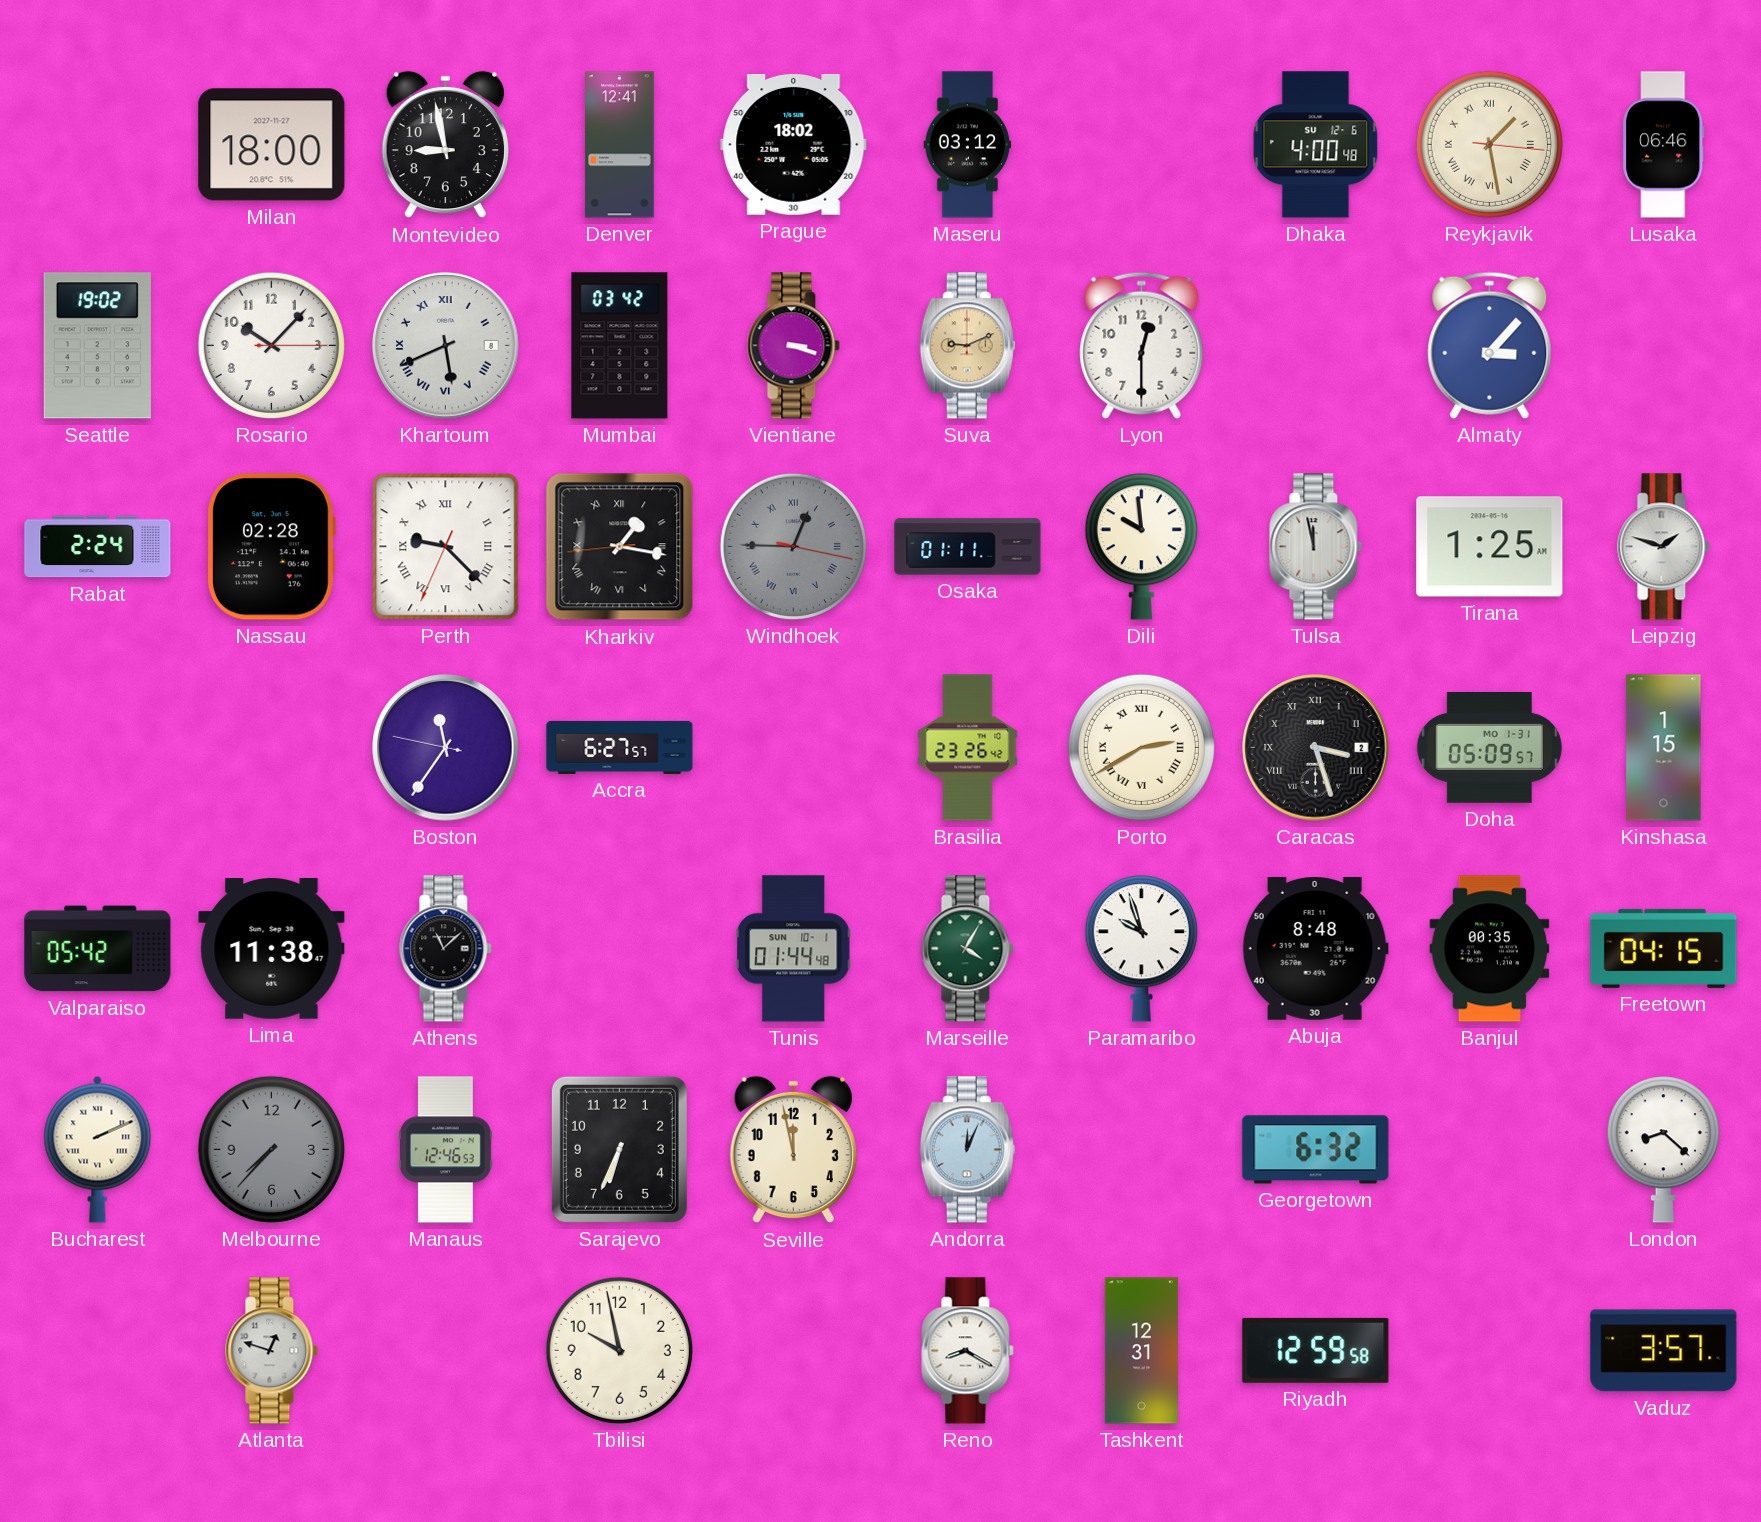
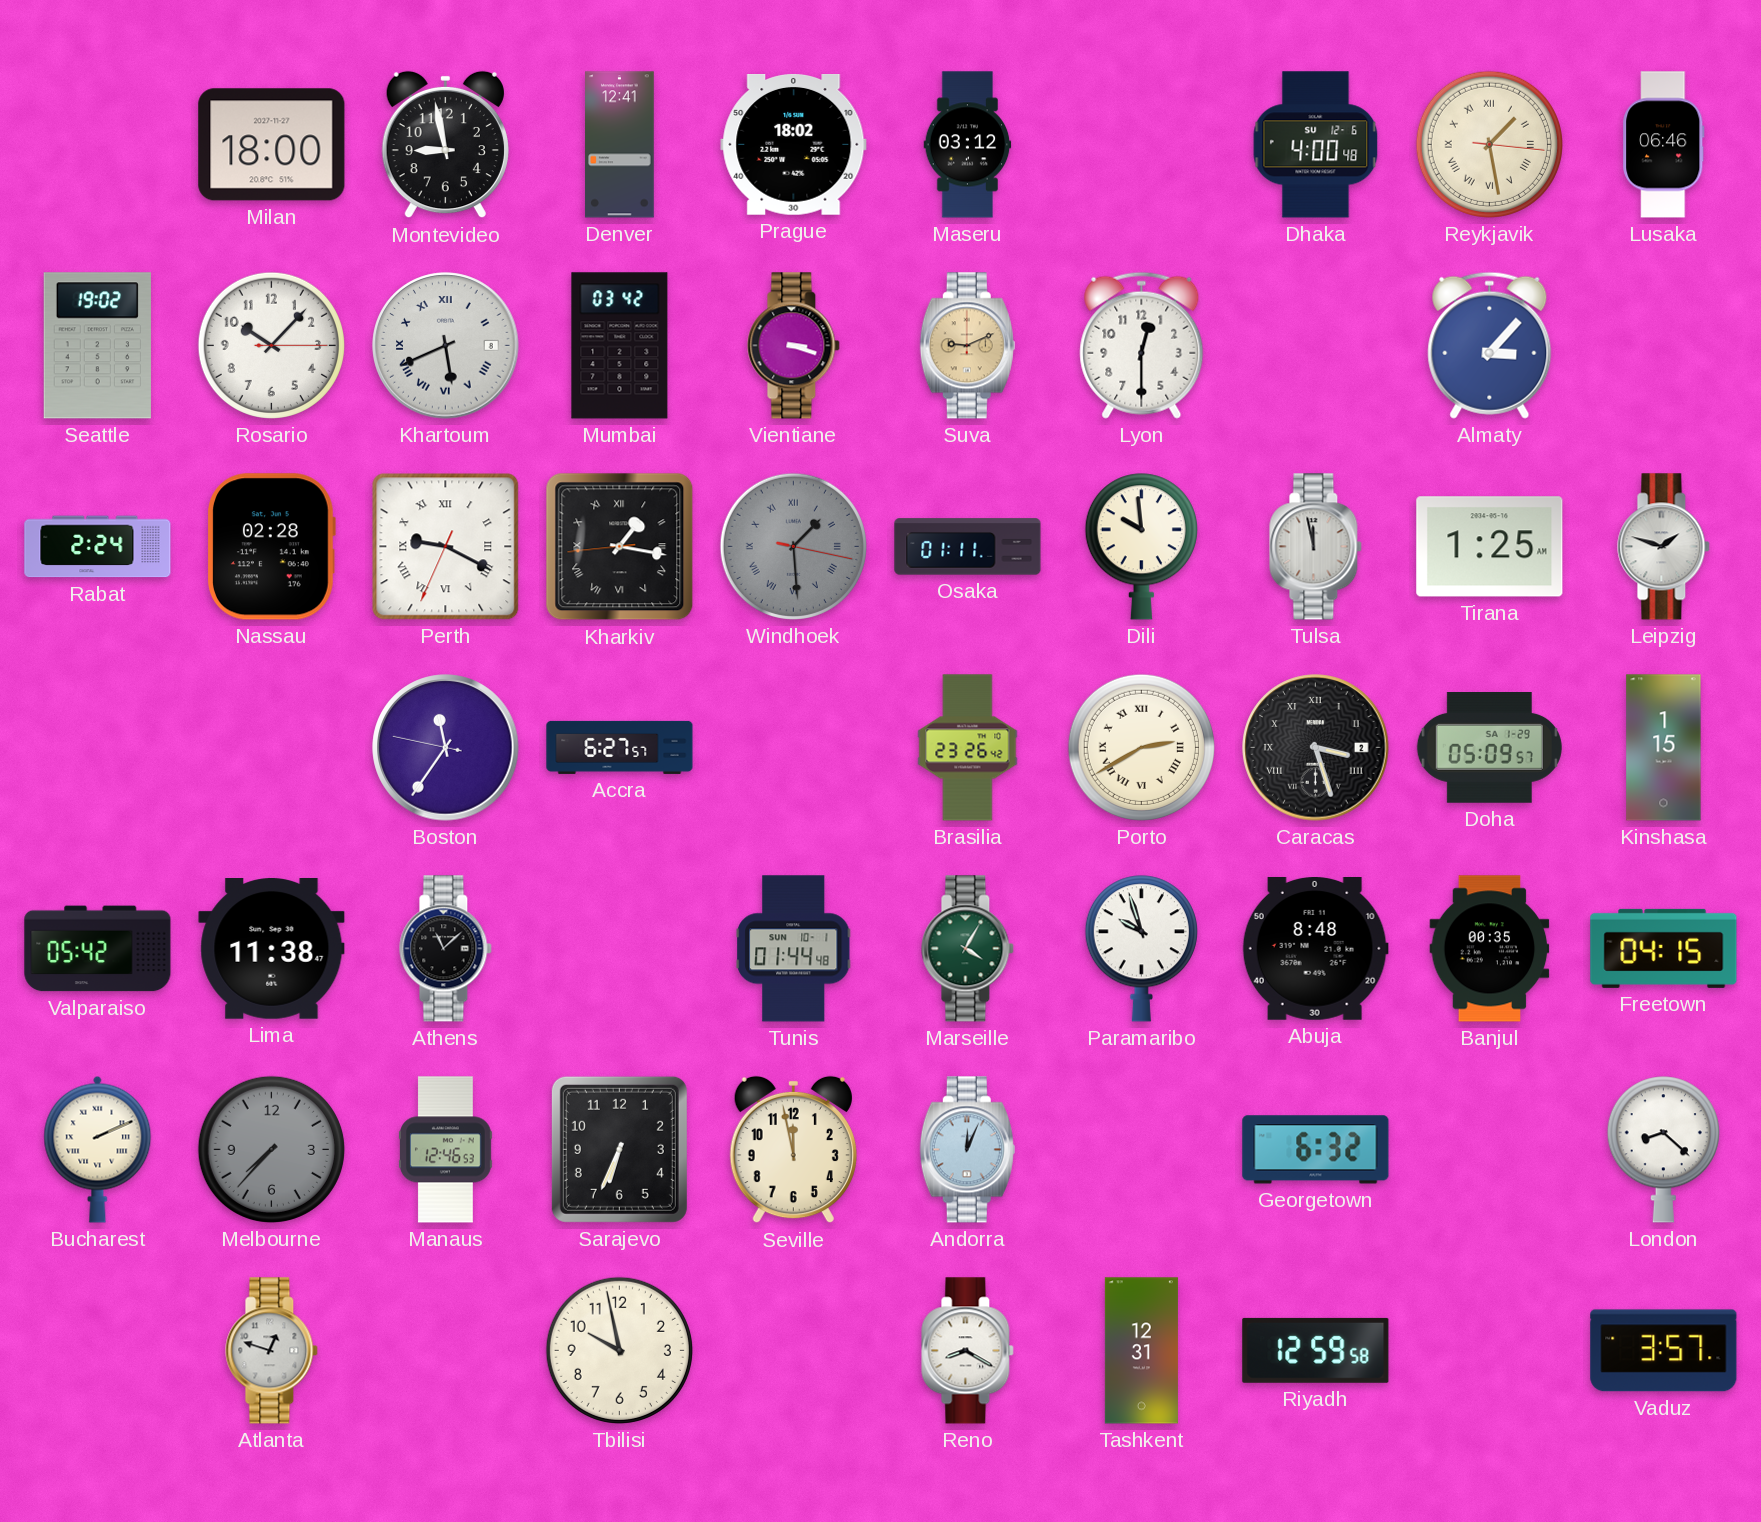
Perth: 9:22 -> 9:19
Windhoek: 12:45 -> 1:29
Doha date: MO 1-31 -> SA 1-29
